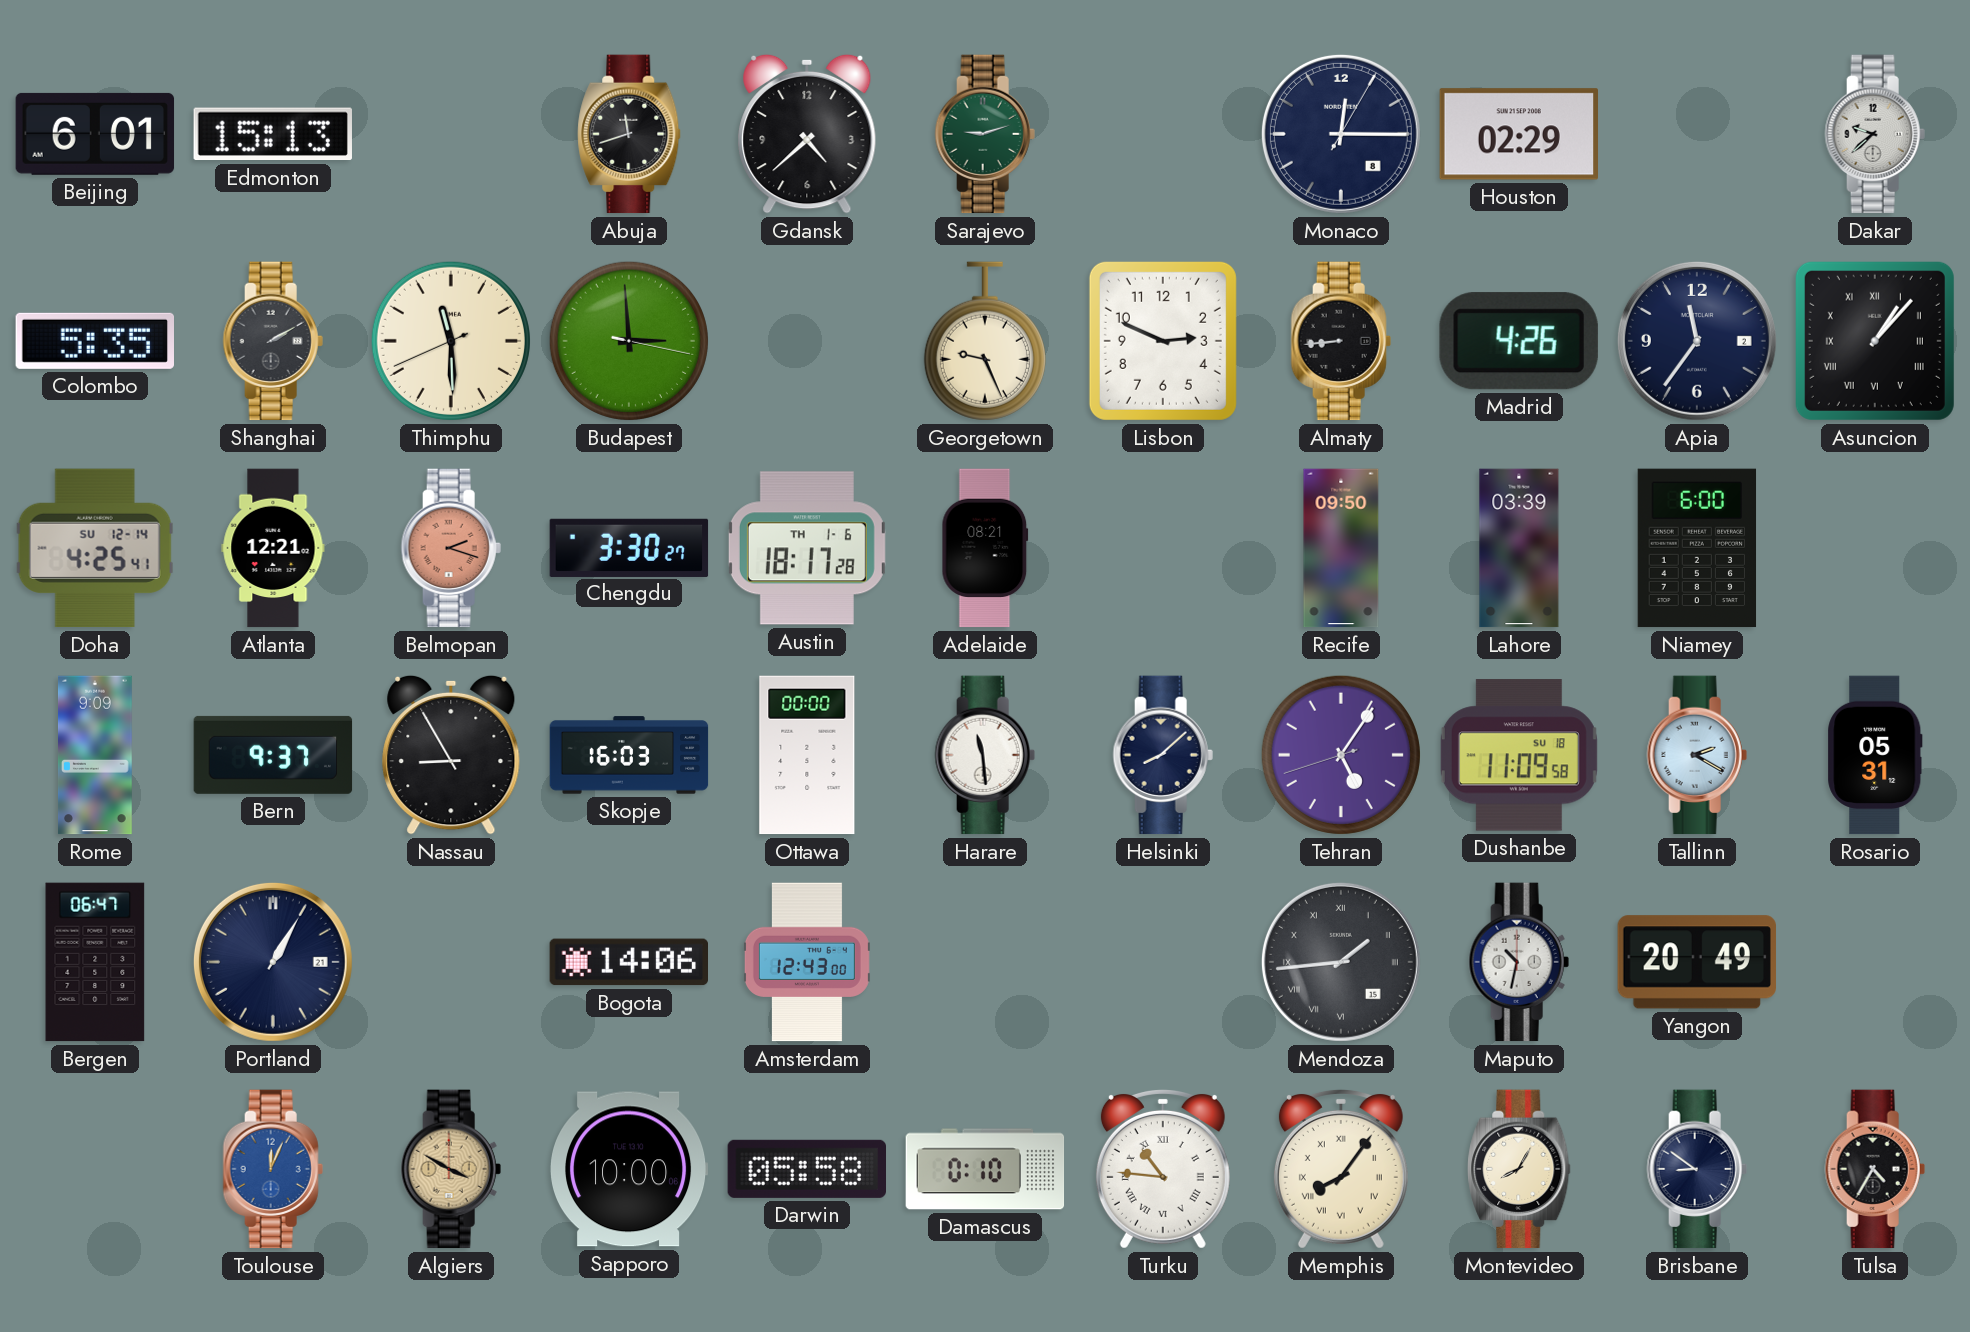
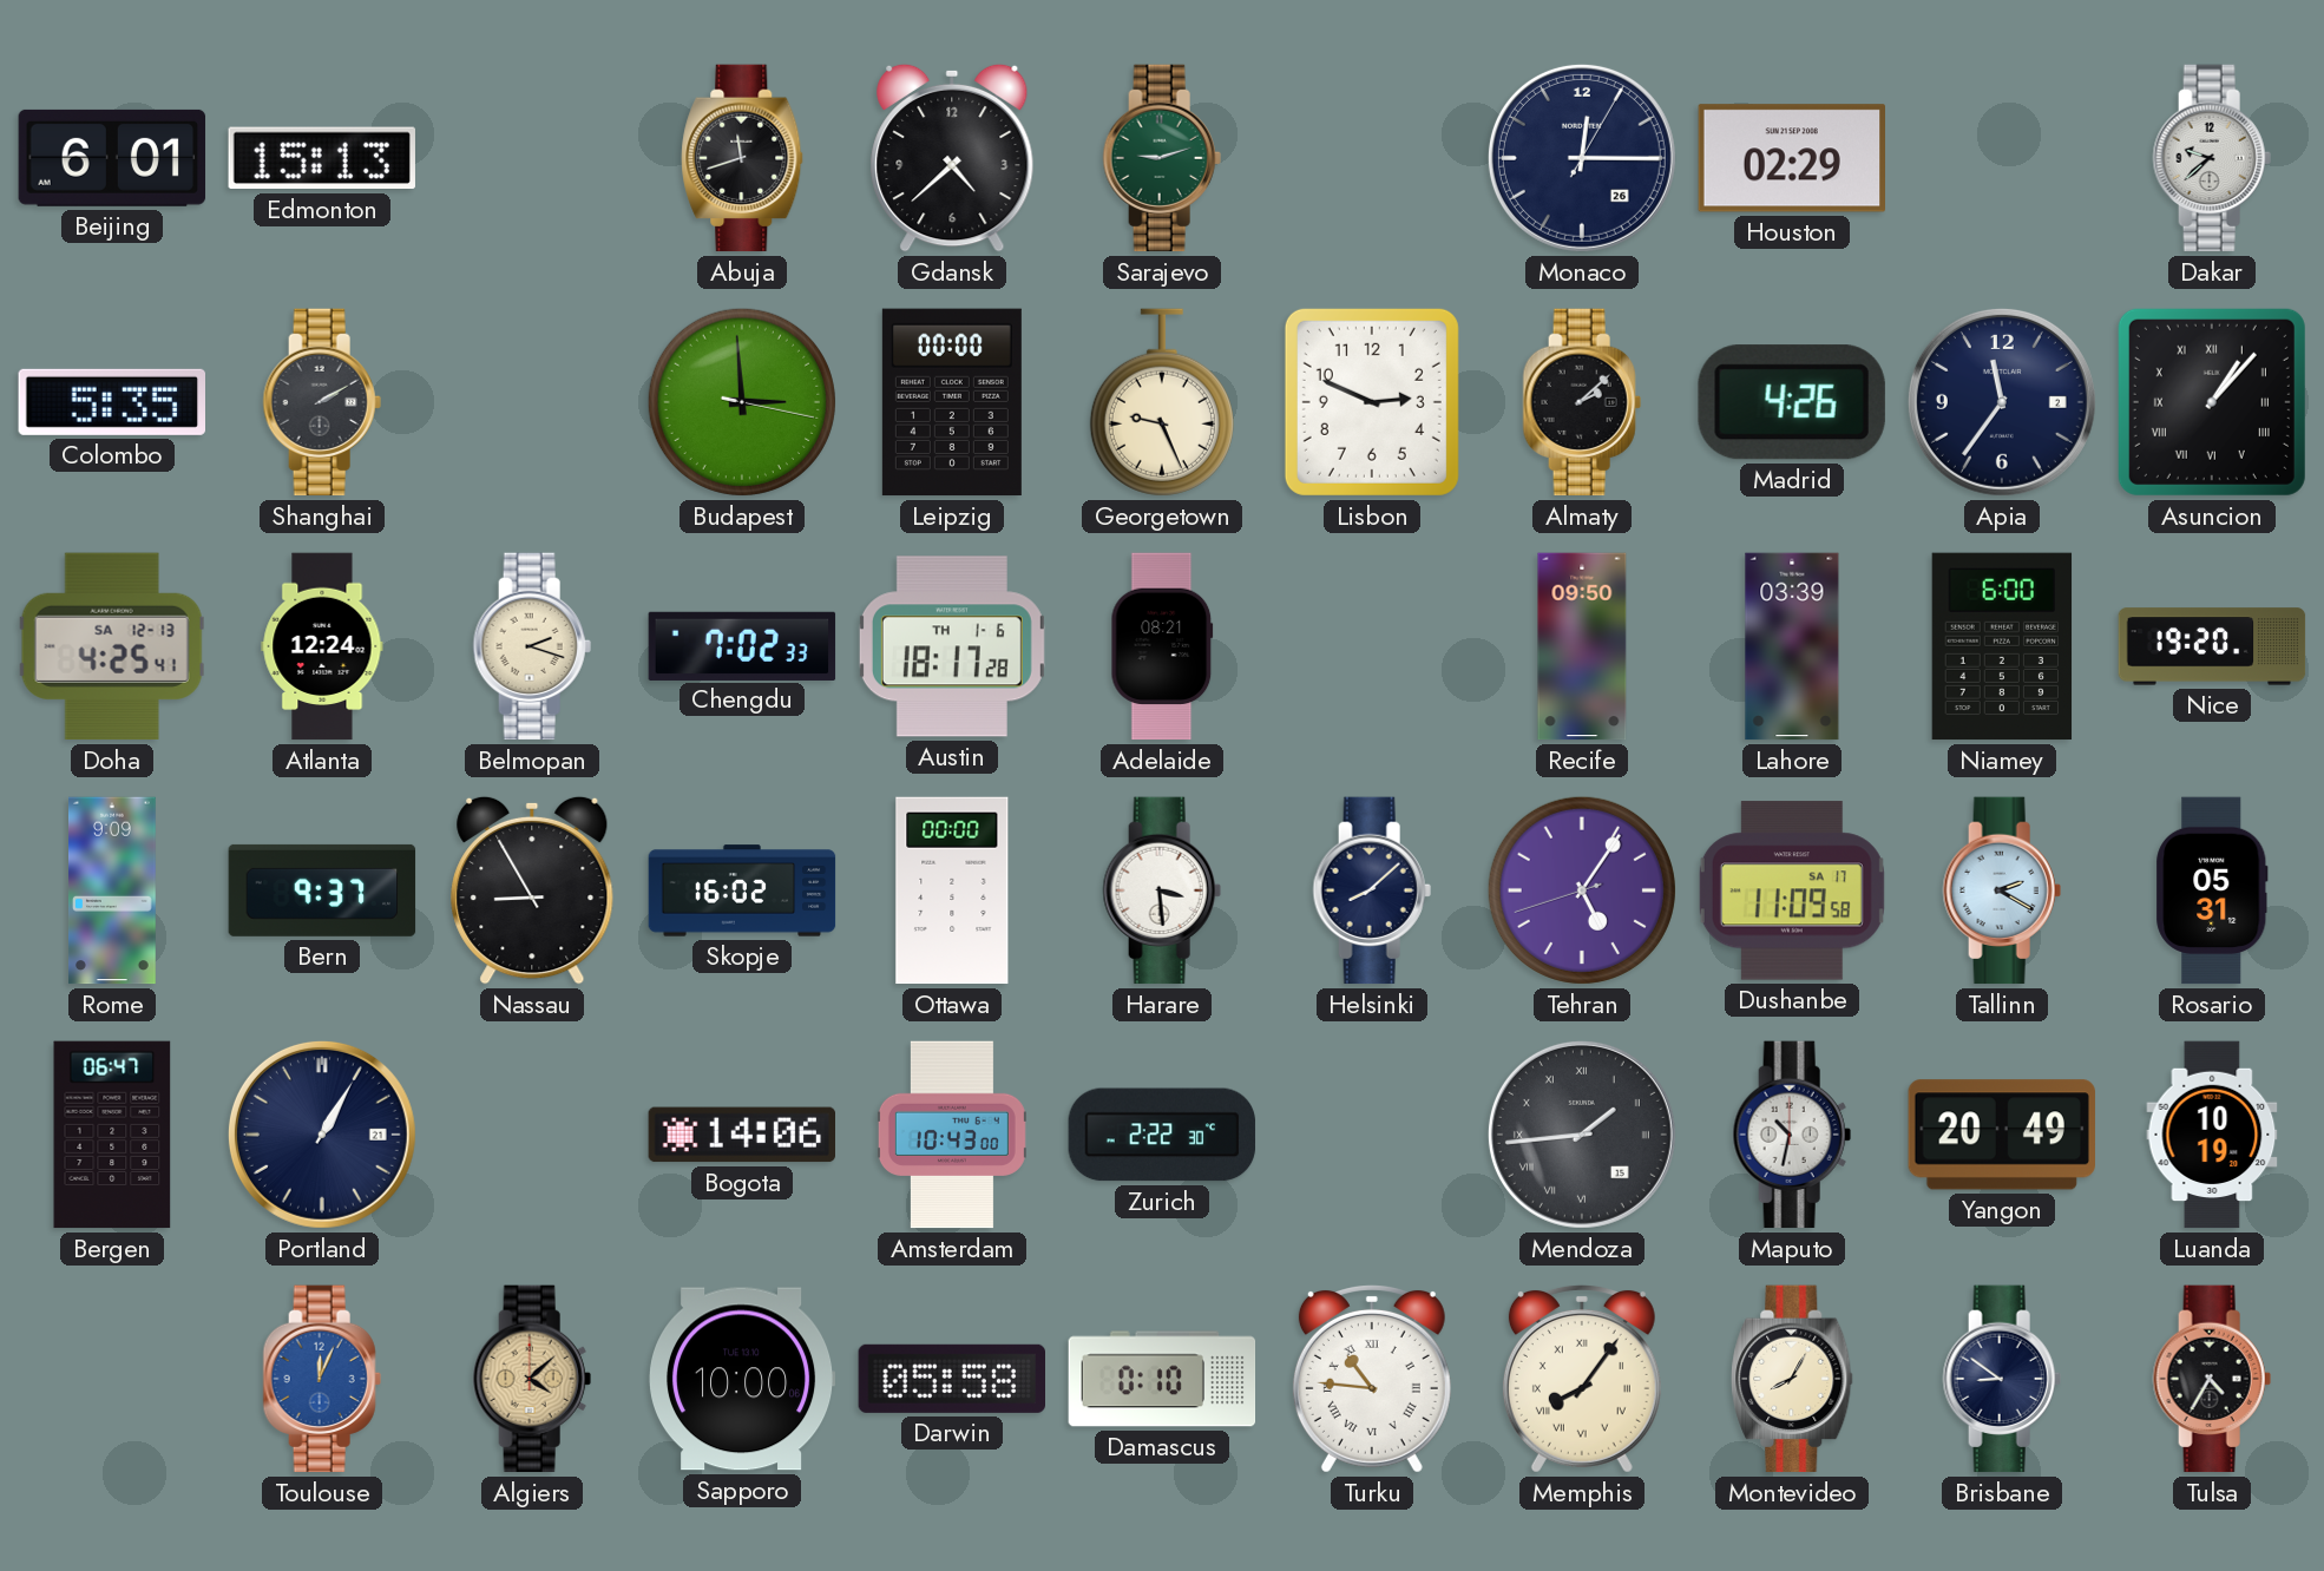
Monaco date: 8 -> 26
Thimphu: 11:29 -> none
Leipzig: none -> 00:00
Almaty: 8:44 -> 2:08
Doha date: SU 12-14 -> SA 12-13
Atlanta: 12:21 -> 12:24
Belmopan dial: salmon -> cream
Chengdu: 3:30 -> 7:02
Nice: none -> 19:20
Skopje: 16:03 -> 16:02
Harare: 11:29 -> 3:29
Dushanbe date: SU 18 -> SA 17
Amsterdam: 12:43 -> 10:43
Zurich: none -> 2:22
Luanda: none -> 10:19
Algiers: 3:50 -> 4:08
